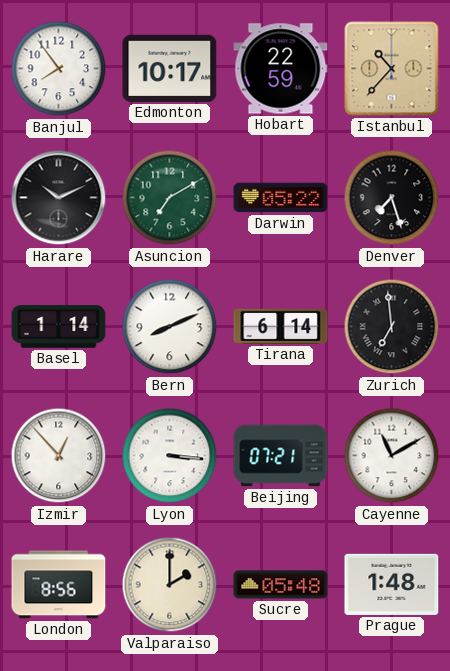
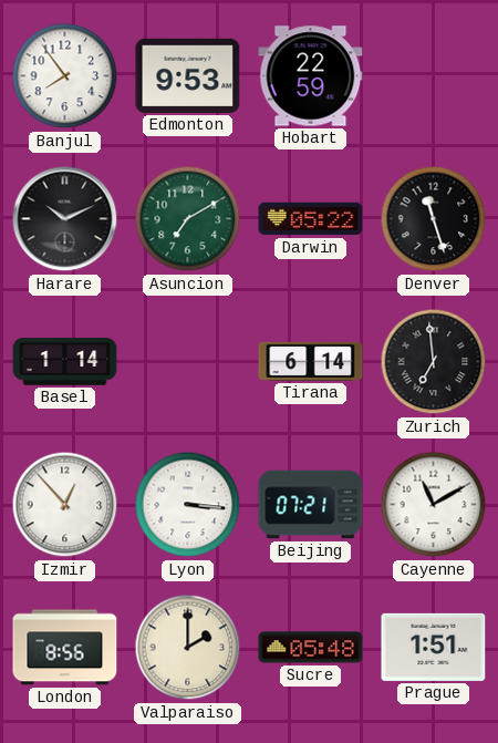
Edmonton: 10:17 -> 9:53
Istanbul: 10:37 -> none
Denver: 7:27 -> 11:27
Bern: 8:11 -> none
Prague: 1:48 -> 1:51
